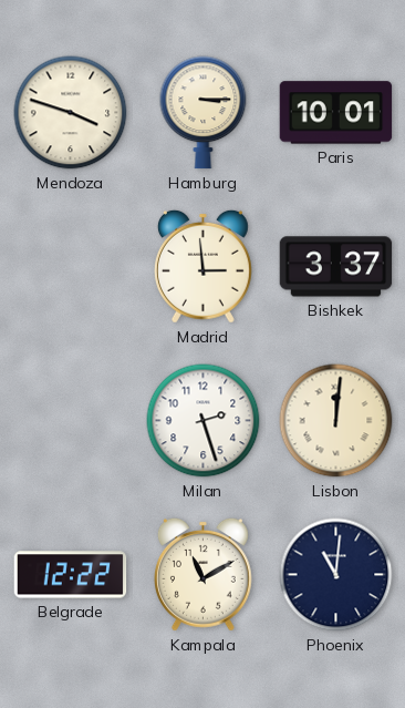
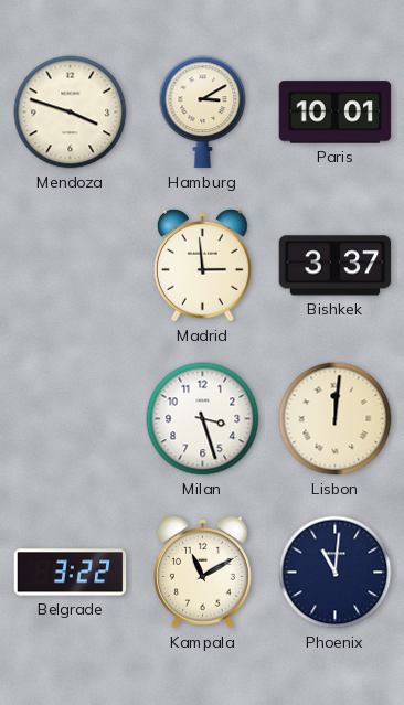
Hamburg: 3:15 -> 3:10
Milan: 2:27 -> 3:27
Belgrade: 12:22 -> 3:22
